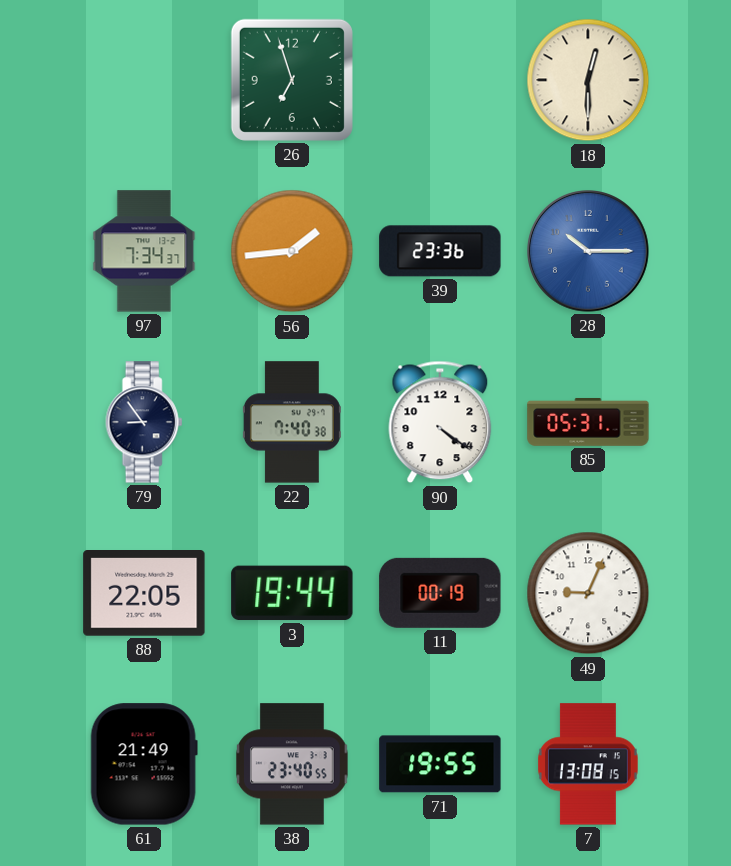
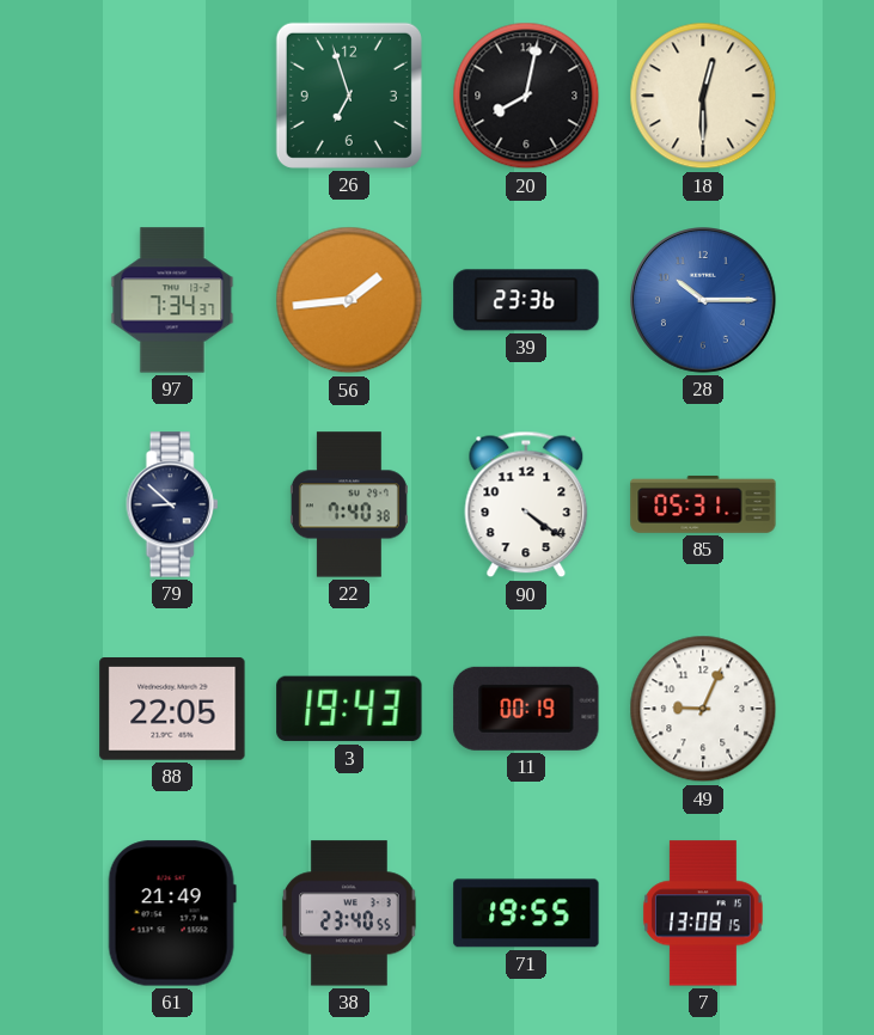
20: none -> 8:02
79: 8:54 -> 8:52
3: 19:44 -> 19:43
